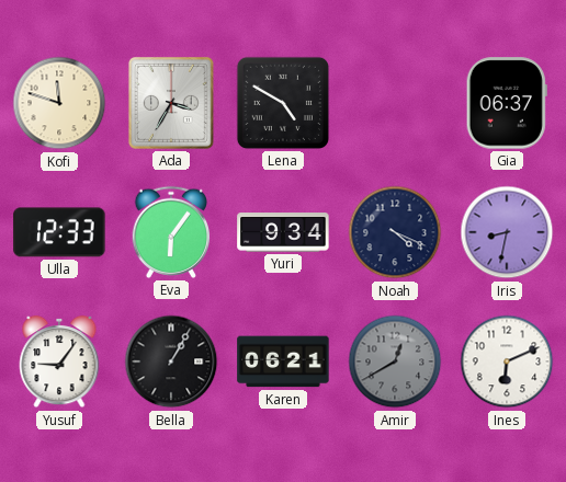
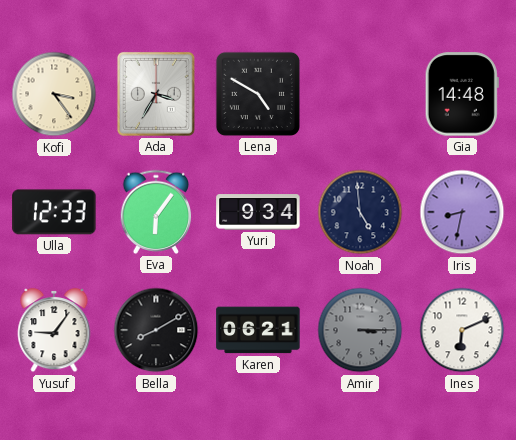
Kofi: 11:48 -> 3:24
Gia: 06:37 -> 14:48
Noah: 4:19 -> 4:59
Bella: 1:05 -> 8:10
Amir: 12:40 -> 3:15
